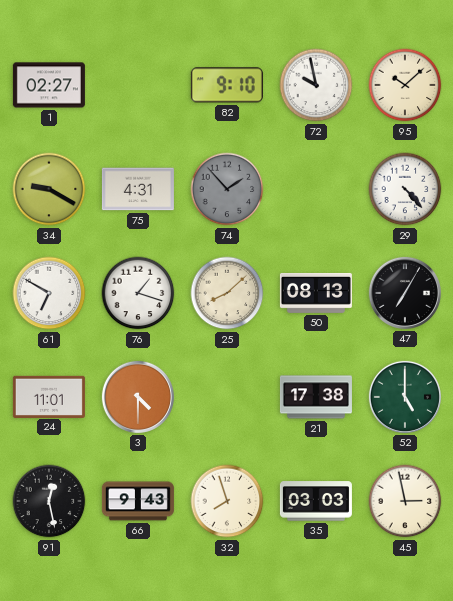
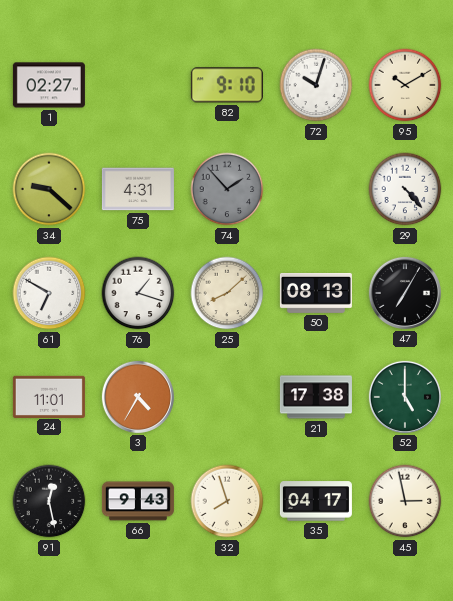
72: 9:58 -> 10:03
95: 10:08 -> 10:10
34: 9:20 -> 9:22
3: 4:30 -> 4:35
35: 03:03 -> 04:17
